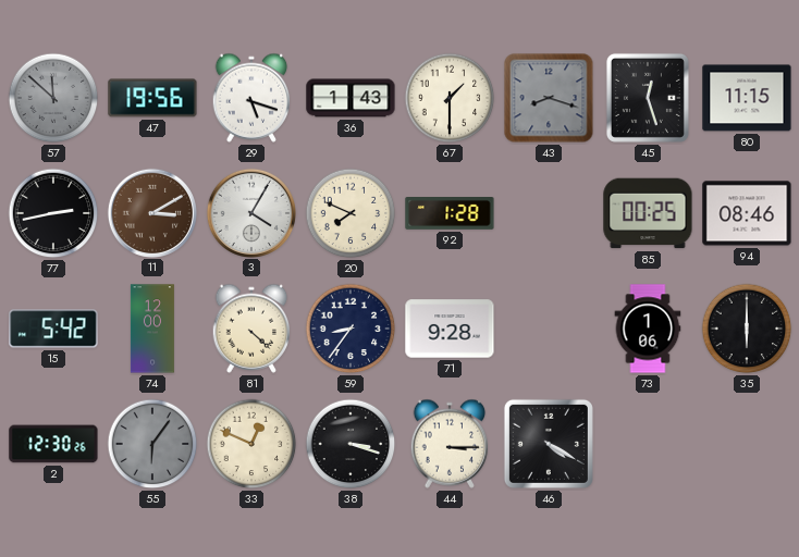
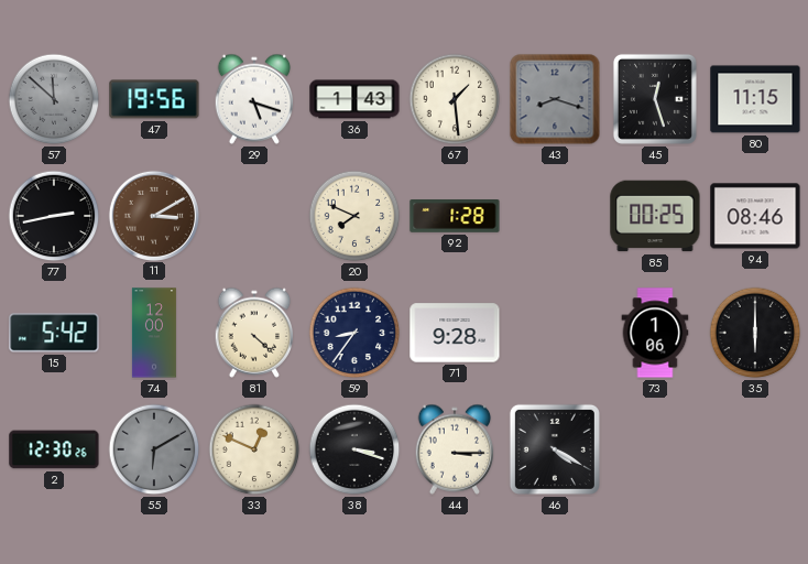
67: 1:30 -> 1:29
3: 4:05 -> none
55: 6:06 -> 6:10
